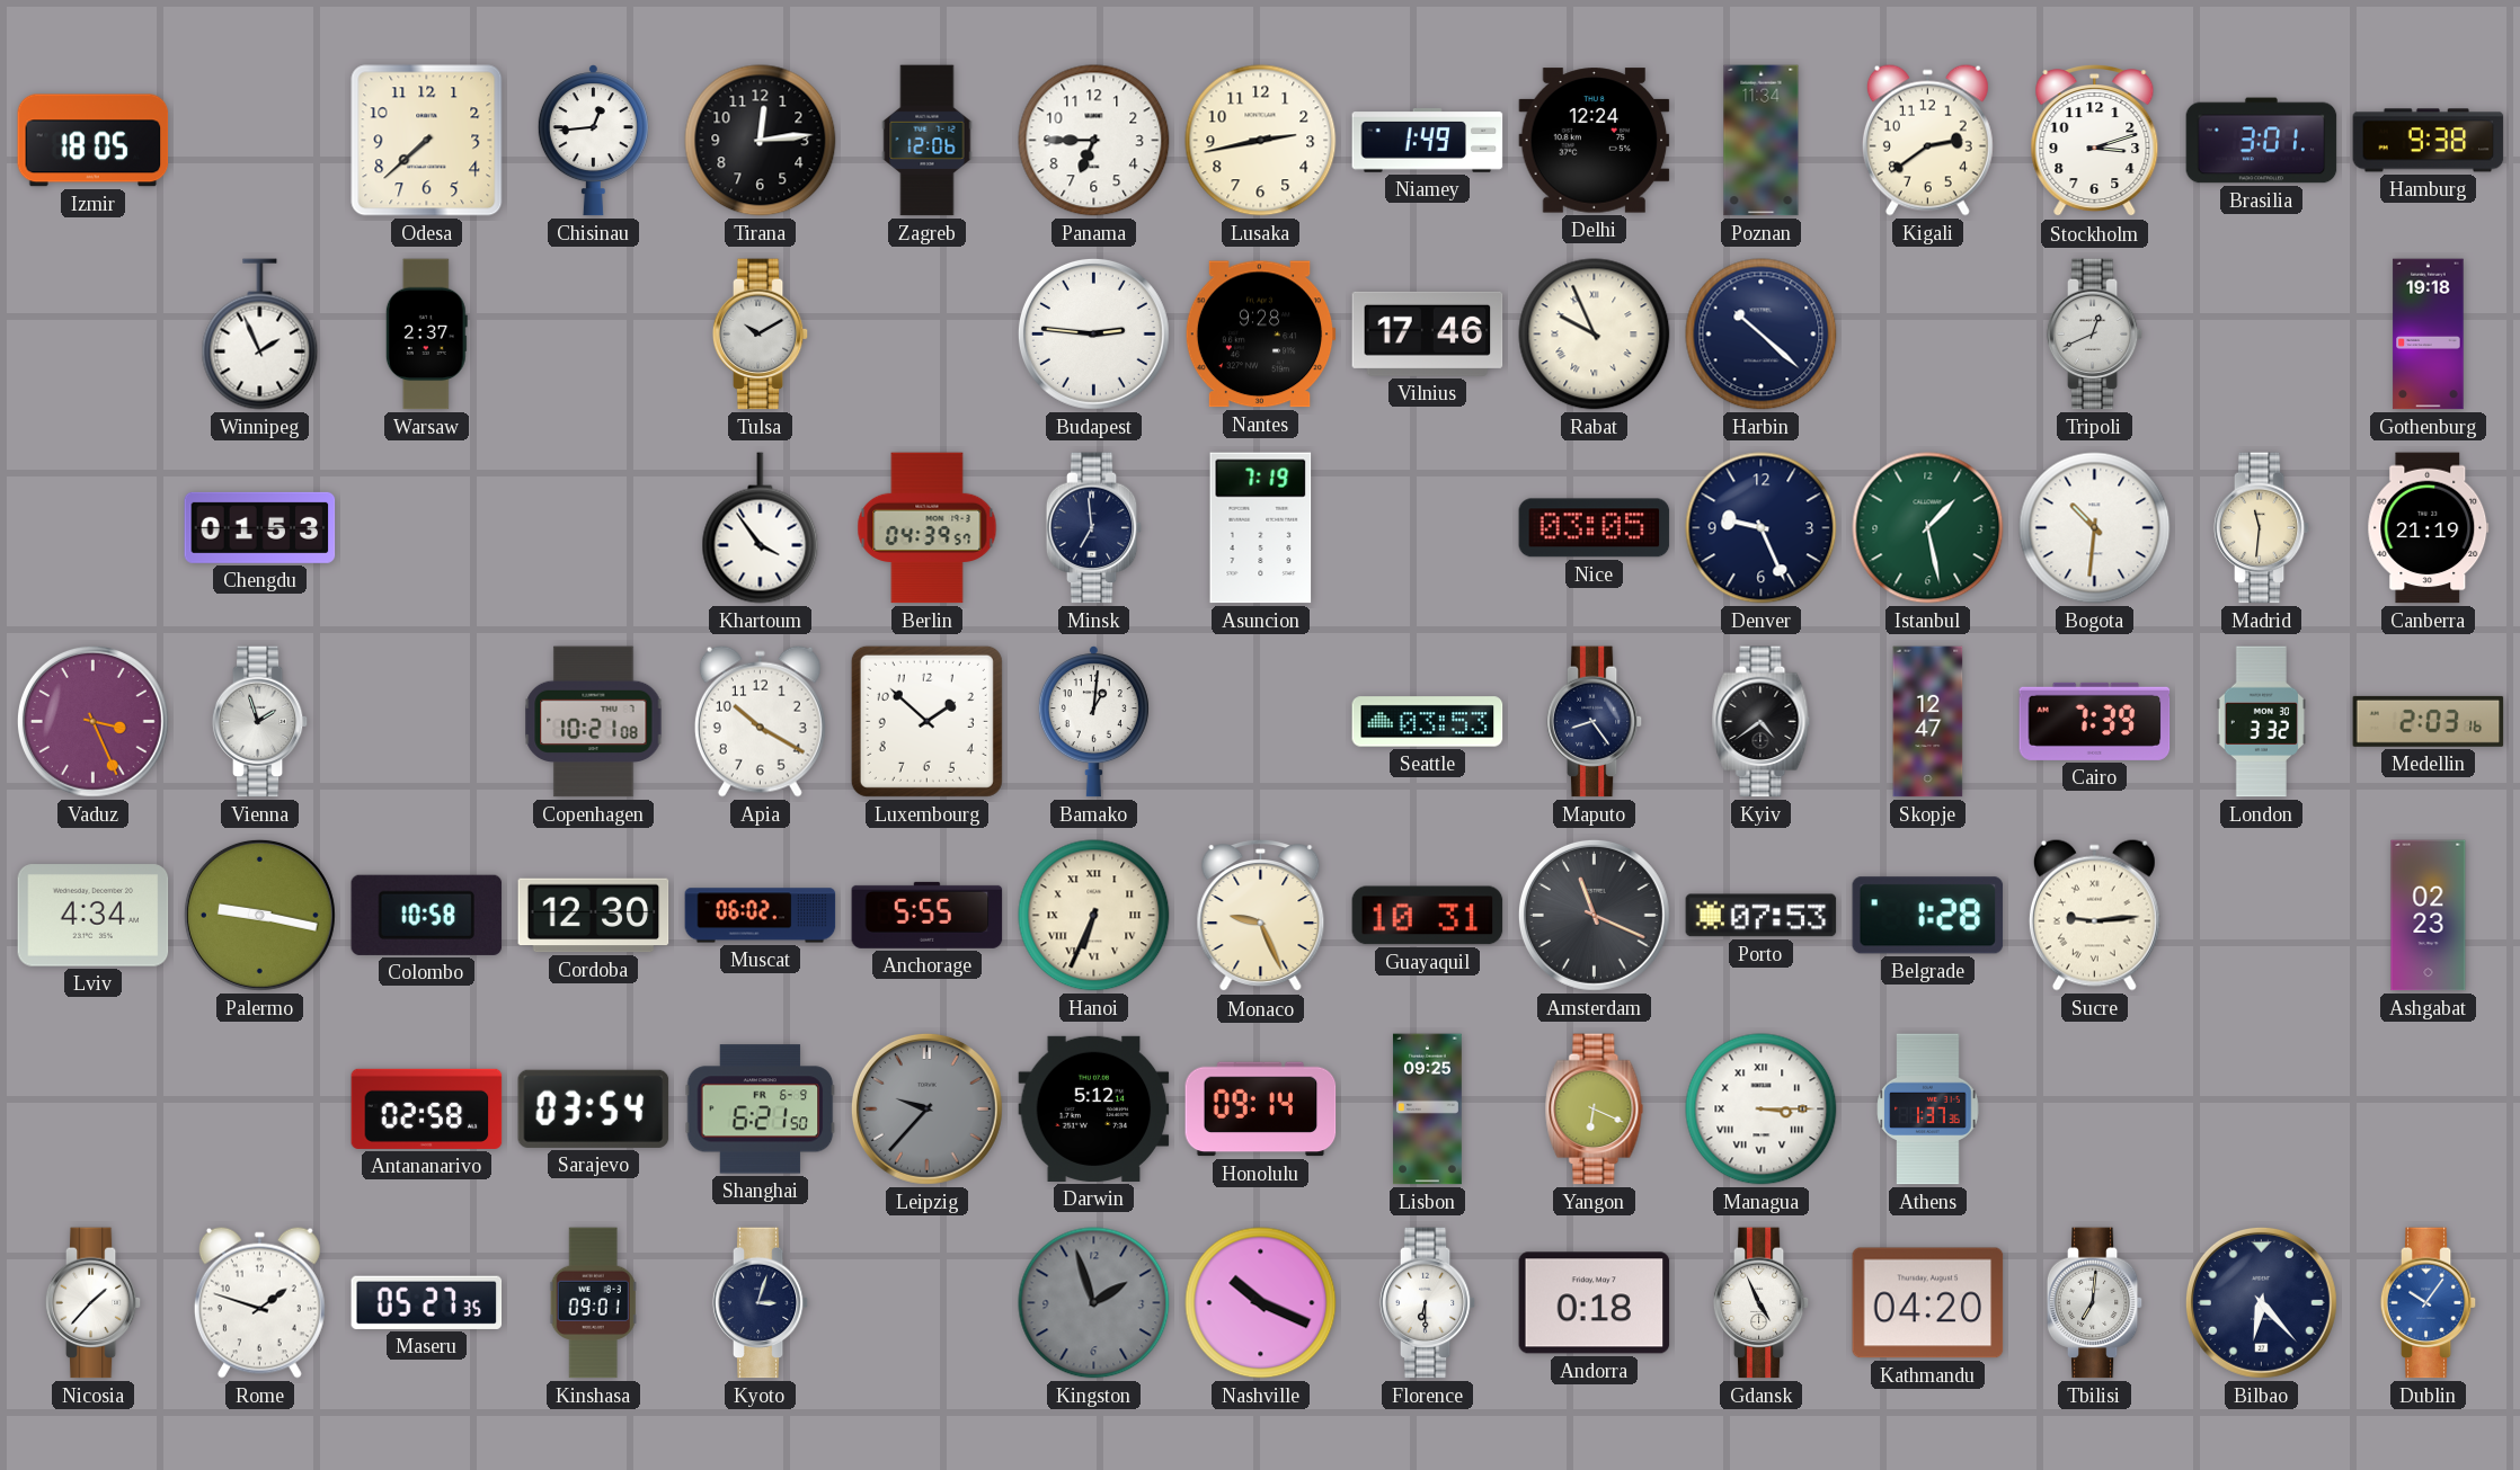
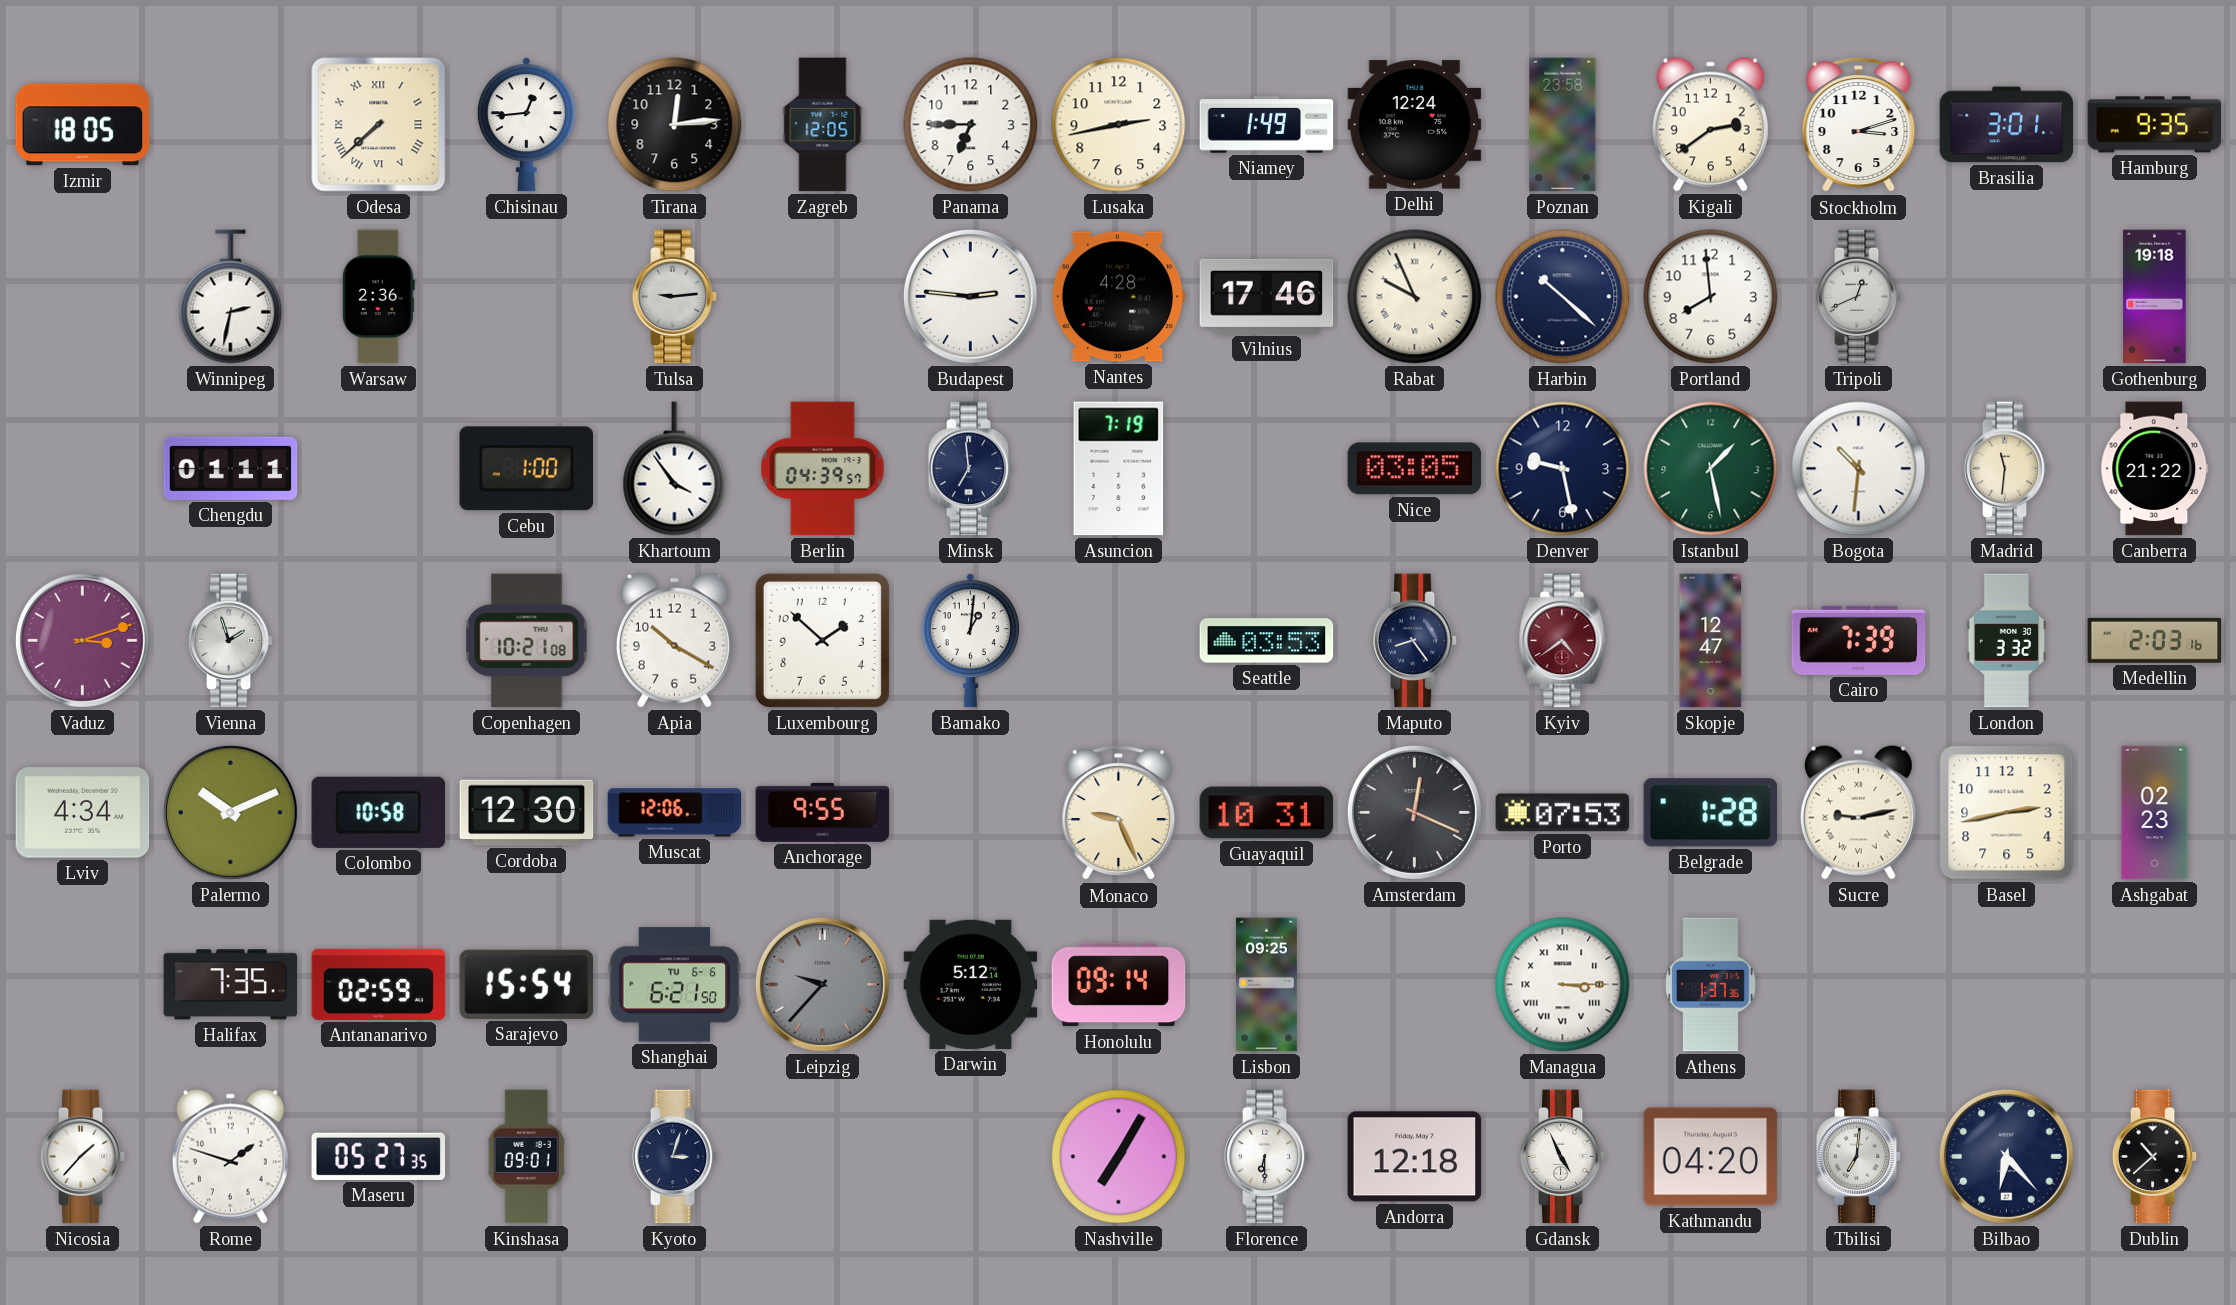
Odesa numerals: Arabic -> Roman
Zagreb: 12:06 -> 12:05
Poznan: 11:34 -> 23:58
Hamburg: 9:38 -> 9:35
Winnipeg: 1:56 -> 2:32
Warsaw: 2:37 -> 2:36
Tulsa: 10:10 -> 9:14
Nantes: 9:28 -> 4:28
Portland: none -> 7:59
Chengdu: 01:53 -> 01:11
Cebu: none -> 1:00
Denver: 9:26 -> 9:28
Canberra: 21:19 -> 21:22
Vaduz: 3:26 -> 3:12
Kyiv dial: black -> burgundy
Palermo: 9:17 -> 10:11
Muscat: 06:02 -> 12:06
Anchorage: 5:55 -> 9:55
Hanoi: 6:34 -> none
Amsterdam: 11:19 -> 12:19
Sucre: 9:14 -> 9:13
Basel: none -> 2:43
Halifax: none -> 7:35
Antananarivo: 02:58 -> 02:59
Sarajevo: 03:54 -> 15:54
Shanghai date: FR 6-9 -> TU 6-6
Yangon: 6:19 -> none
Kingston: 1:57 -> none
Nashville: 10:19 -> 7:05
Andorra: 0:18 -> 12:18
Dublin: 10:06 -> 10:38
Dublin dial: blue -> black
